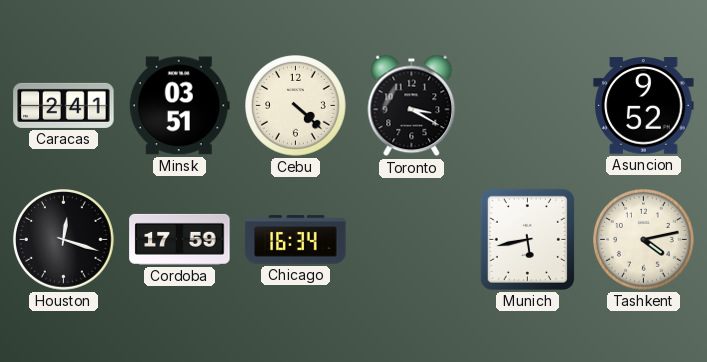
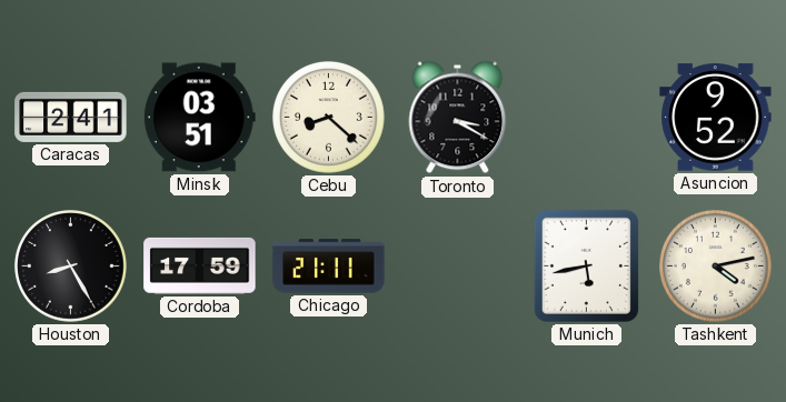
Cebu: 4:22 -> 8:22
Houston: 12:18 -> 8:25
Chicago: 16:34 -> 21:11
